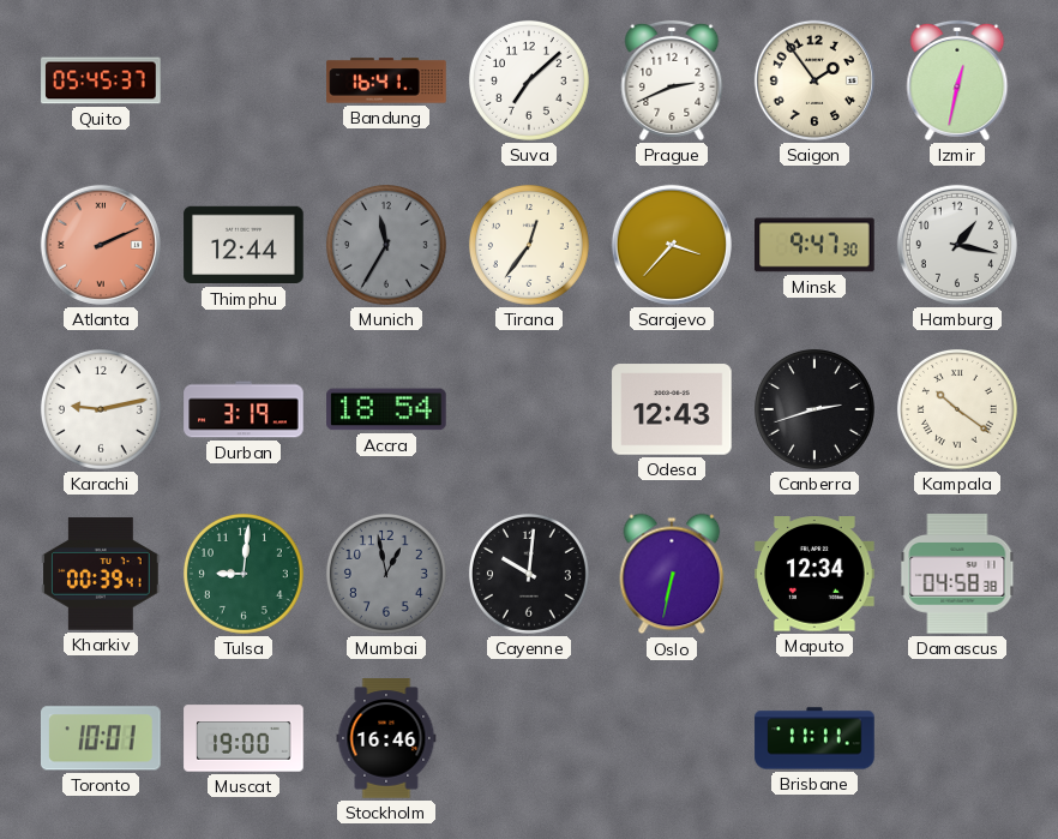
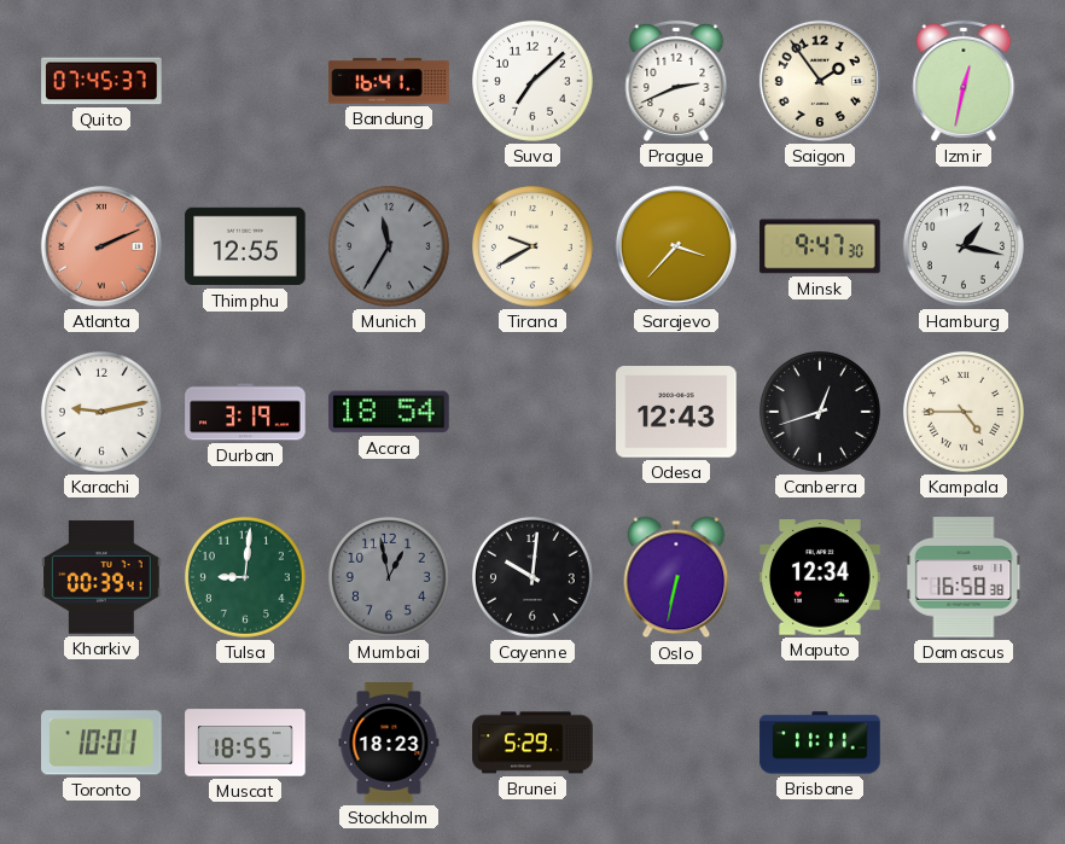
Quito: 05:45 -> 07:45
Thimphu: 12:44 -> 12:55
Tirana: 12:36 -> 9:40
Canberra: 2:42 -> 12:42
Kampala: 10:21 -> 4:45
Damascus: 04:58 -> 16:58
Muscat: 19:00 -> 18:55
Stockholm: 16:46 -> 18:23
Brunei: none -> 5:29
